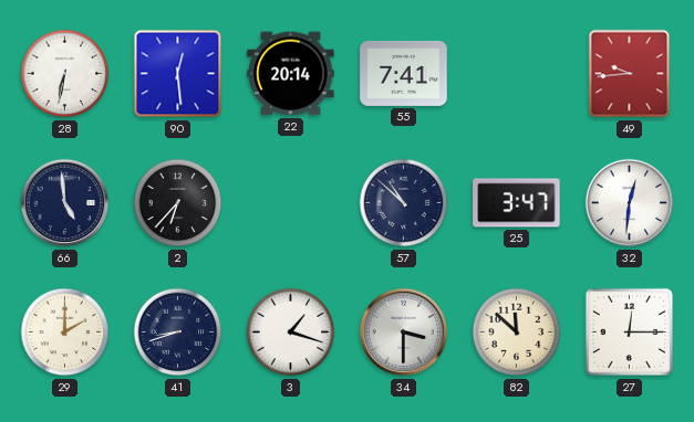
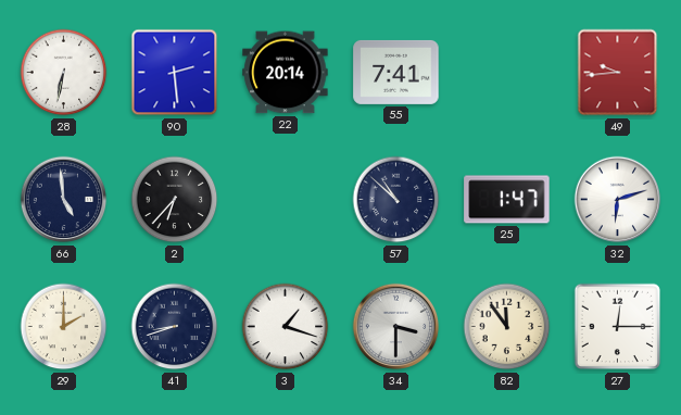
90: 12:29 -> 2:29
25: 3:47 -> 1:47
32: 12:31 -> 6:12
82: 11:52 -> 11:54
